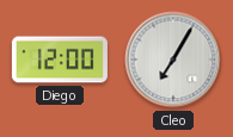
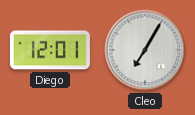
Diego: 12:00 -> 12:01
